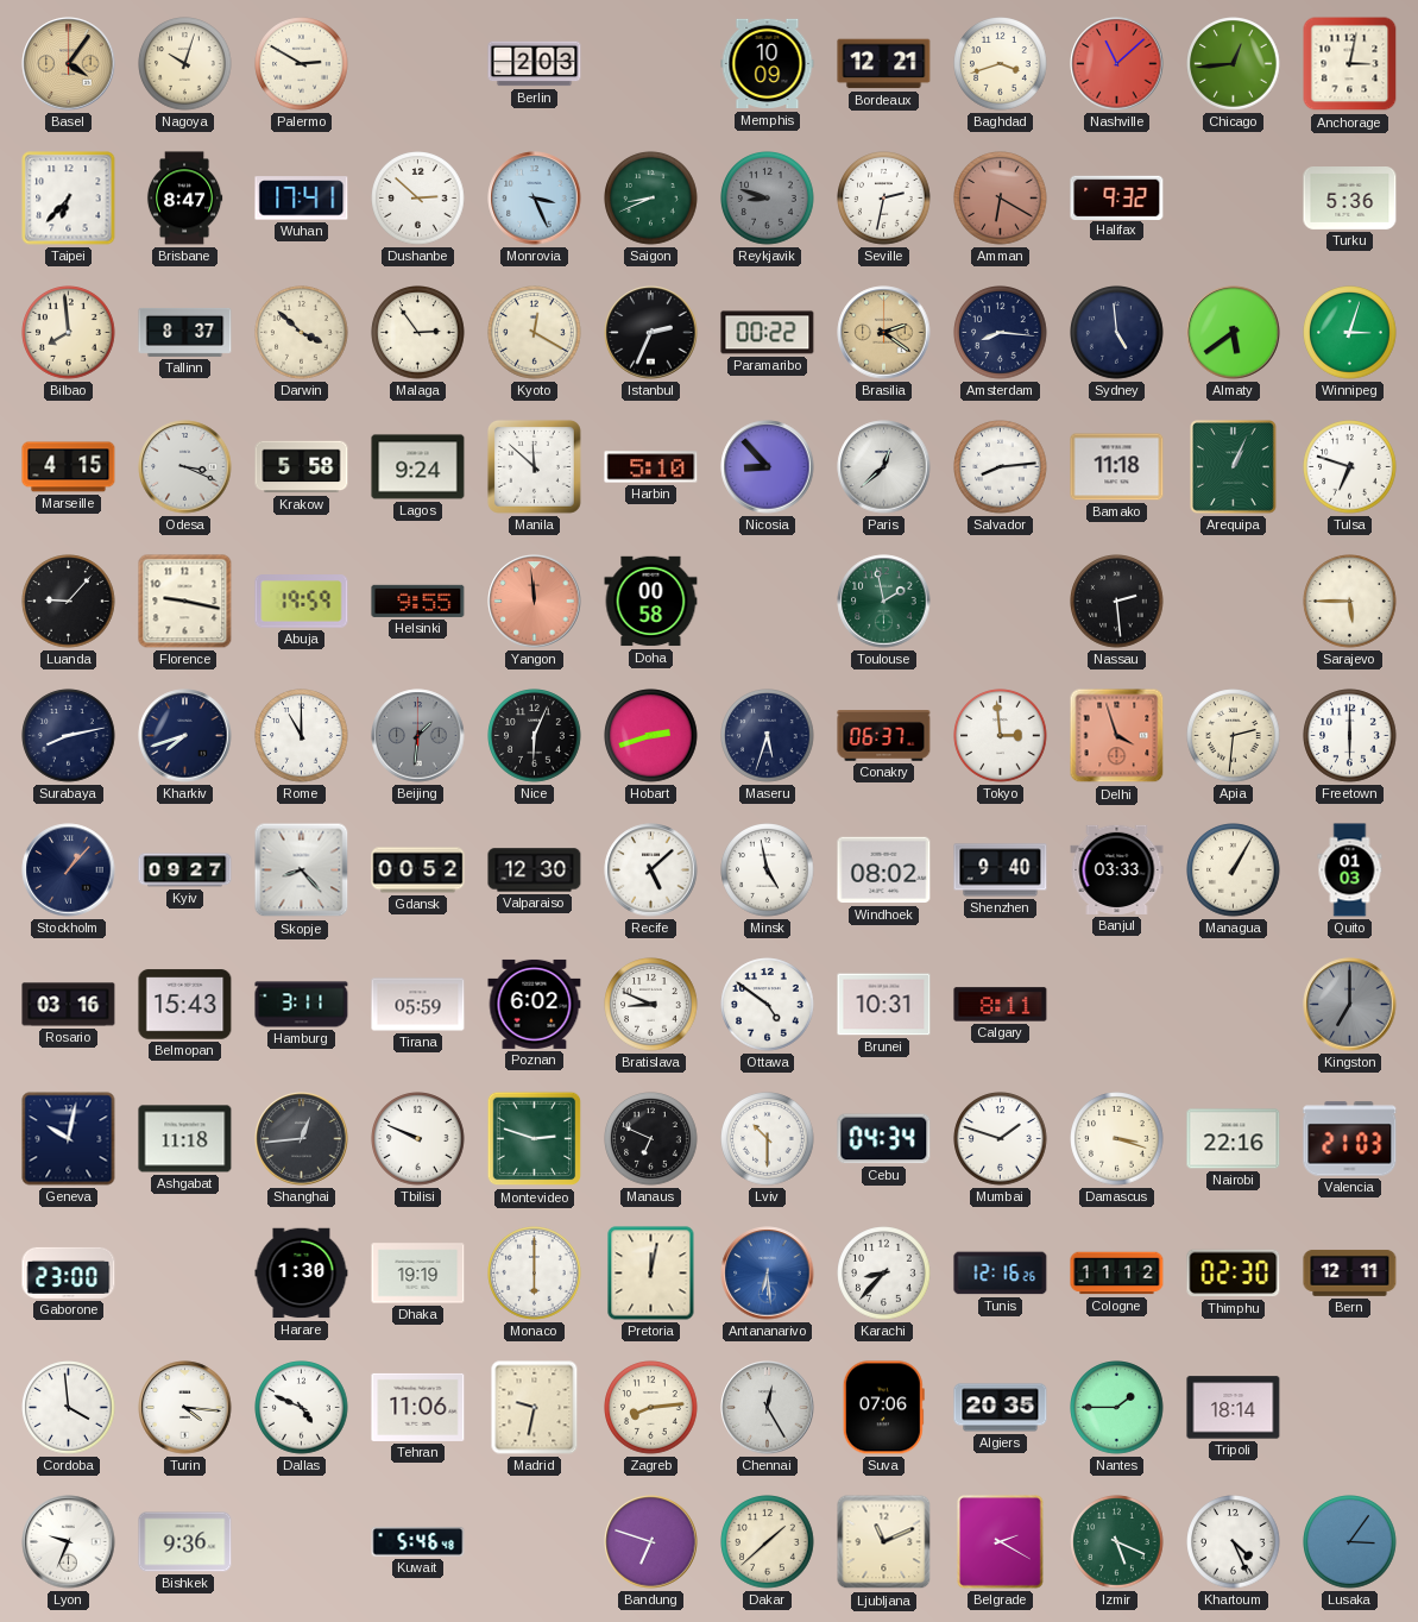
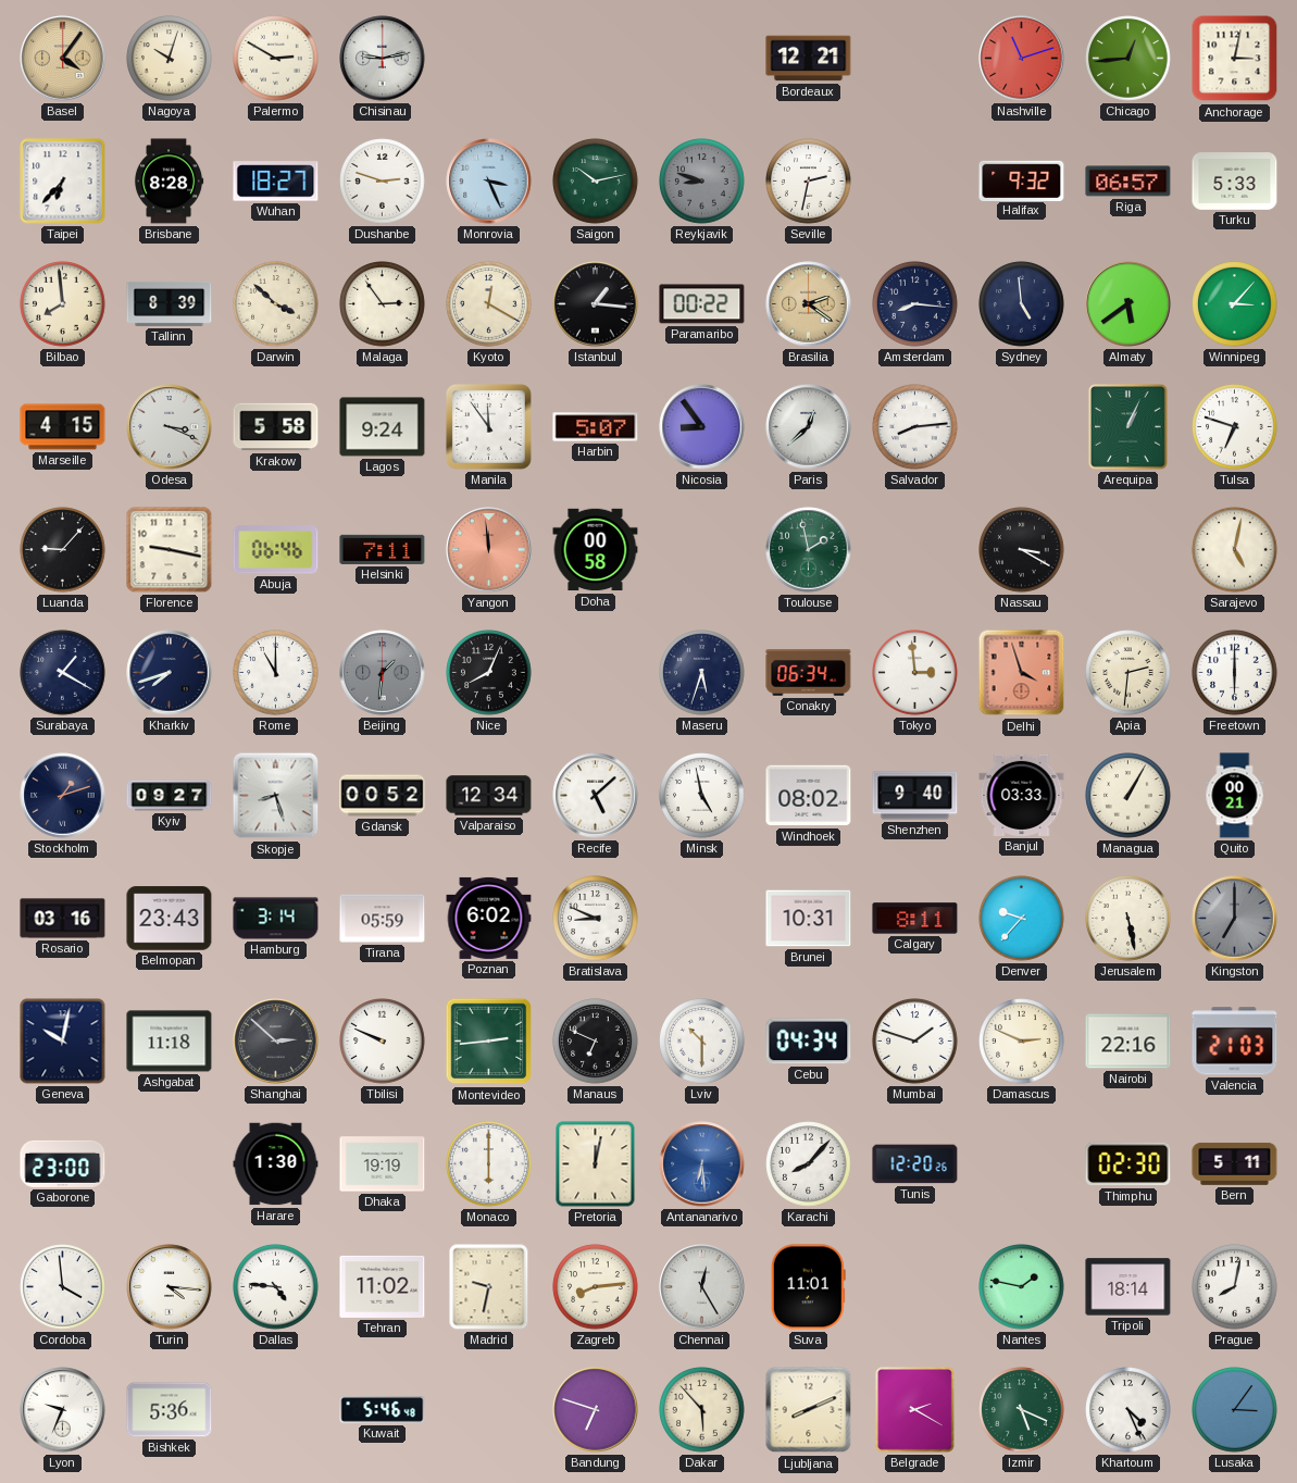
Chisinau: none -> 9:13
Berlin: 2:03 -> none
Memphis: 10:09 -> none
Baghdad: 3:42 -> none
Nashville: 11:08 -> 11:12
Brisbane: 8:47 -> 8:28
Wuhan: 17:41 -> 18:27
Dushanbe: 2:52 -> 2:48
Saigon: 8:41 -> 10:13
Amman: 6:20 -> none
Riga: none -> 06:57
Turku: 5:36 -> 5:33
Tallinn: 8:37 -> 8:39
Istanbul: 2:34 -> 1:16
Winnipeg: 3:03 -> 3:07
Manila: 11:52 -> 11:54
Harbin: 5:10 -> 5:07
Nicosia: 8:53 -> 8:54
Bamako: 11:18 -> none
Abuja: 19:59 -> 06:46
Helsinki: 9:55 -> 7:11
Nassau: 2:29 -> 3:20
Sarajevo: 5:45 -> 5:02
Surabaya: 8:13 -> 1:20
Nice: 6:04 -> 8:04
Hobart: 2:42 -> none
Conakry: 06:37 -> 06:34
Stockholm: 1:07 -> 1:12
Skopje: 8:23 -> 8:27
Valparaiso: 12:30 -> 12:34
Quito: 01:03 -> 00:21
Belmopan: 15:43 -> 23:43
Hamburg: 3:11 -> 3:14
Ottawa: 4:51 -> none
Denver: none -> 9:37
Jerusalem: none -> 5:28
Shanghai: 12:44 -> 2:52
Montevideo: 2:48 -> 2:44
Damascus: 3:18 -> 2:49
Karachi: 8:37 -> 8:07
Tunis: 12:16 -> 12:20
Cologne: 11:12 -> none
Bern: 12:11 -> 5:11
Dallas: 4:49 -> 4:46
Tehran: 11:06 -> 11:02
Suva: 07:06 -> 11:01
Algiers: 20:35 -> none
Nantes: 1:45 -> 1:47
Prague: none -> 8:02
Bishkek: 9:36 -> 5:36
Dakar: 1:38 -> 5:53
Ljubljana: 11:11 -> 8:11
